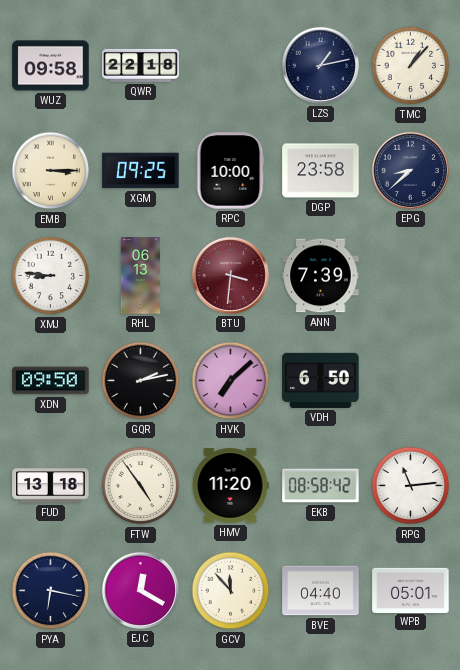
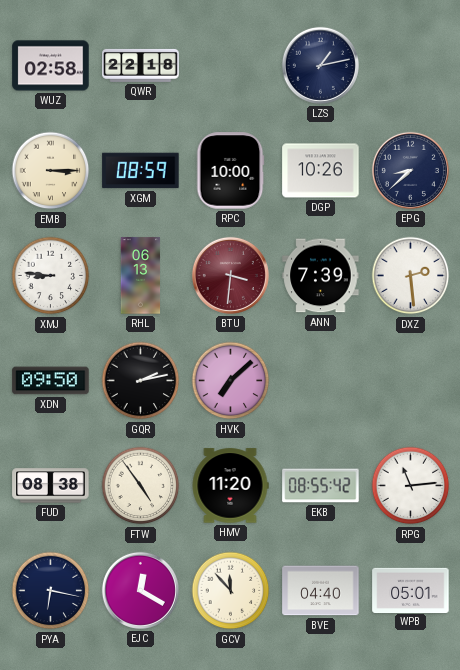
WUZ: 09:58 -> 02:58
TMC: 1:07 -> none
XGM: 09:25 -> 08:59
DGP: 23:58 -> 10:26
DXZ: none -> 2:29
VDH: 6:50 -> none
FUD: 13:18 -> 08:38
EKB: 08:58 -> 08:55
